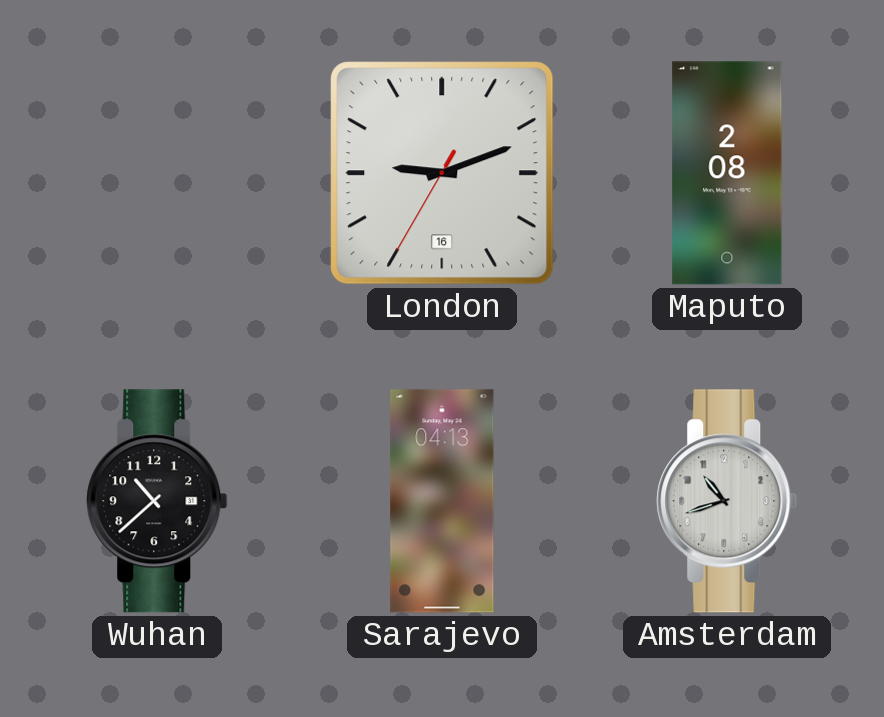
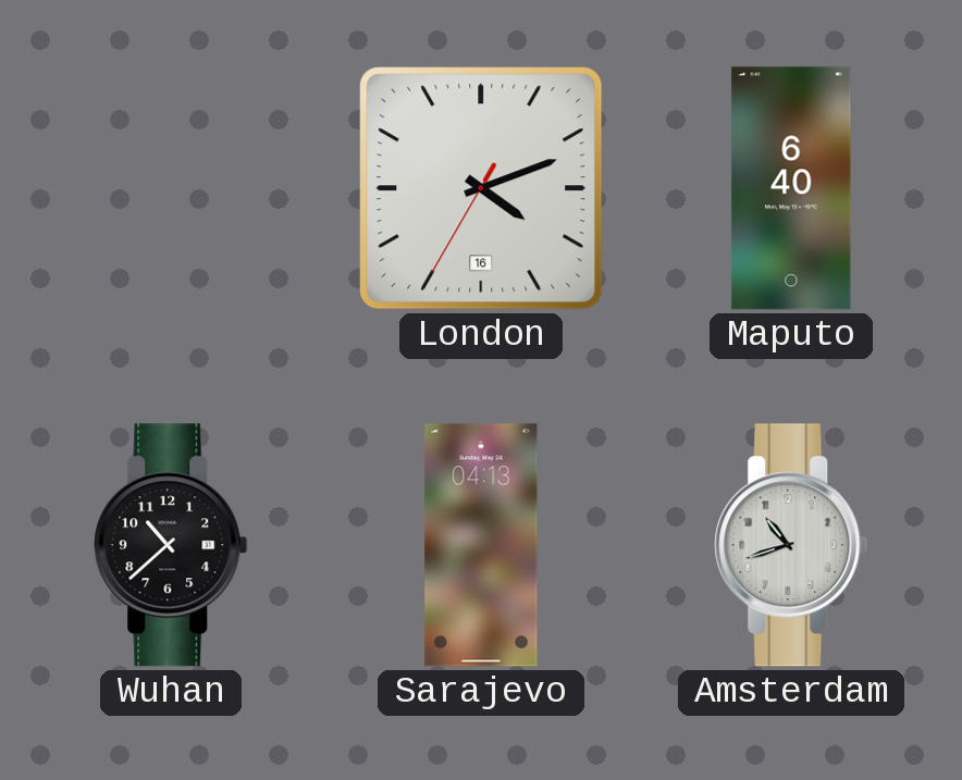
London: 9:11 -> 4:11
Maputo: 2:08 -> 6:40
